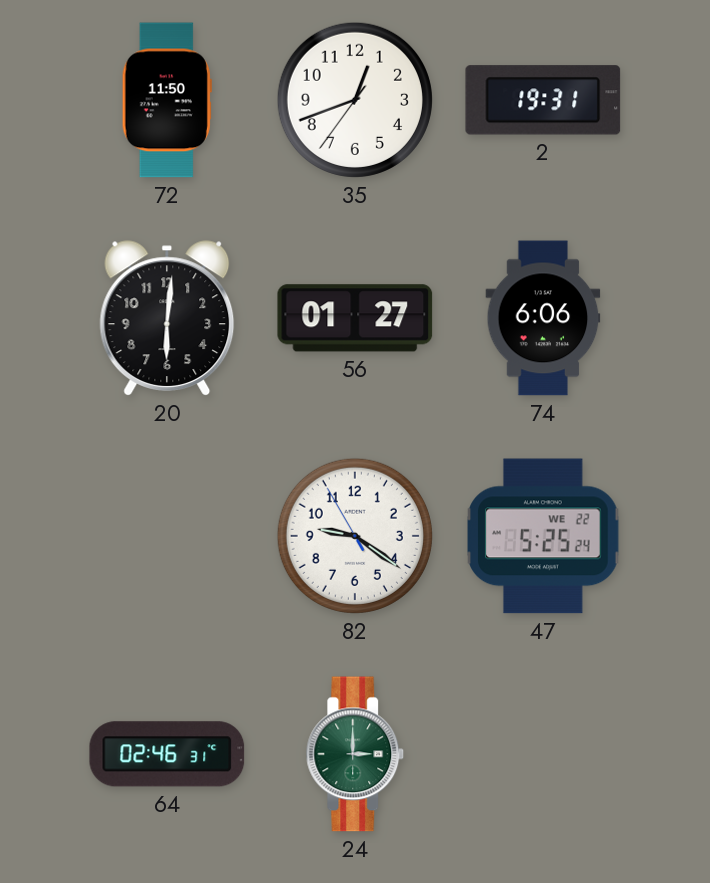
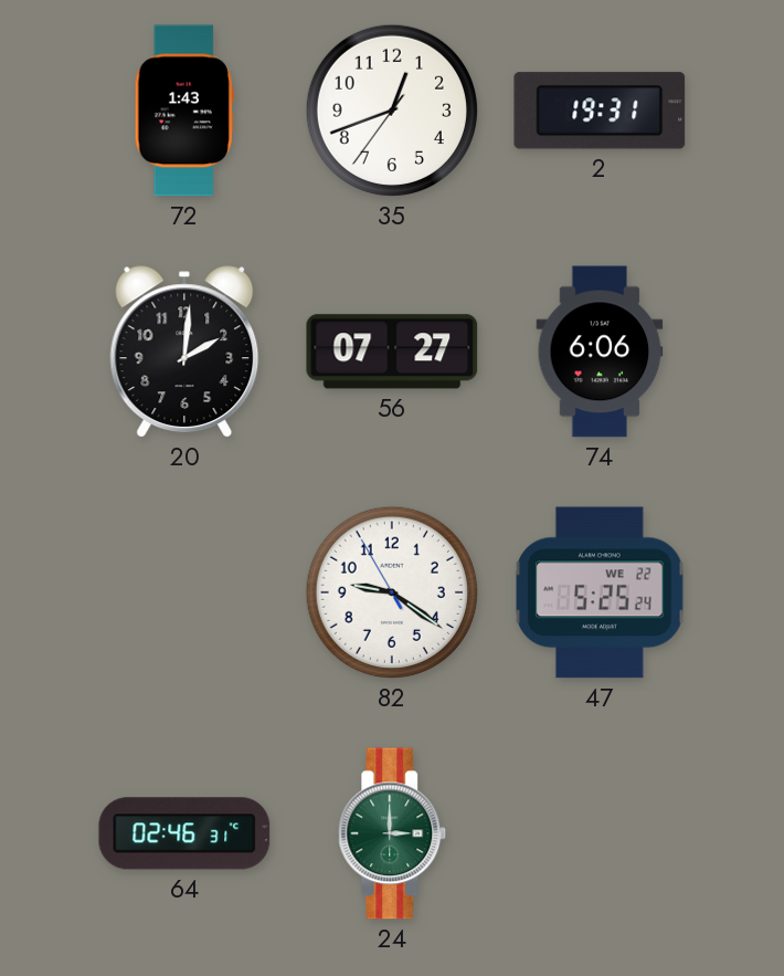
72: 11:50 -> 1:43
20: 6:01 -> 2:01
56: 01:27 -> 07:27
